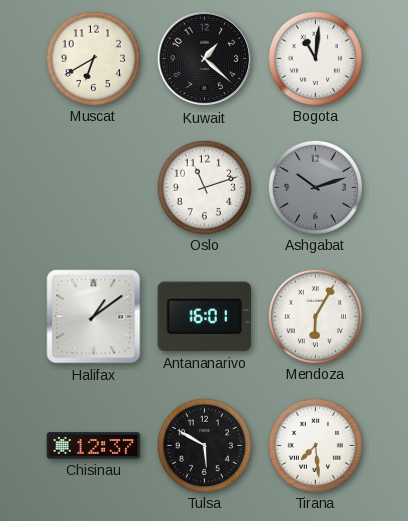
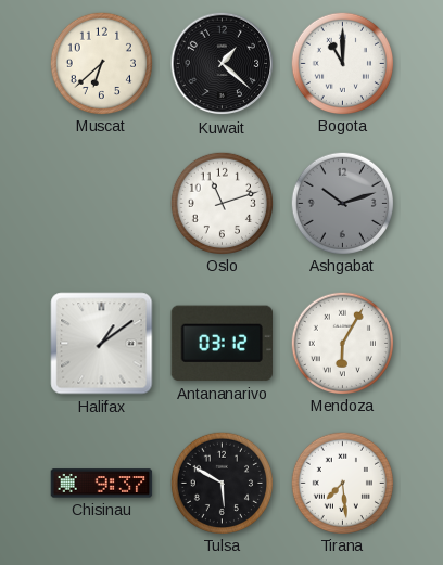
Muscat: 6:40 -> 6:38
Bogota: 11:01 -> 11:00
Antananarivo: 16:01 -> 03:12
Chisinau: 12:37 -> 9:37
